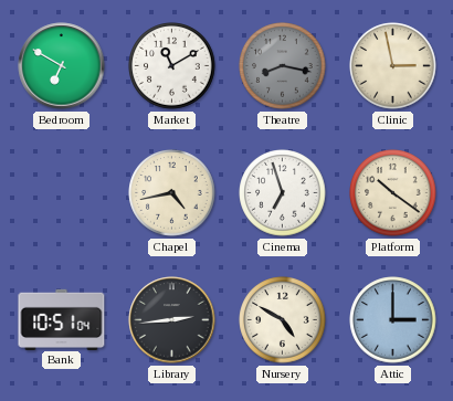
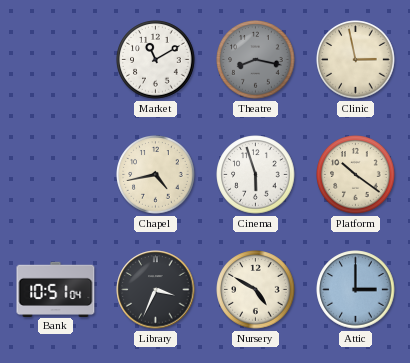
Bedroom: 6:50 -> none
Cinema: 6:57 -> 5:57
Library: 2:44 -> 3:34
